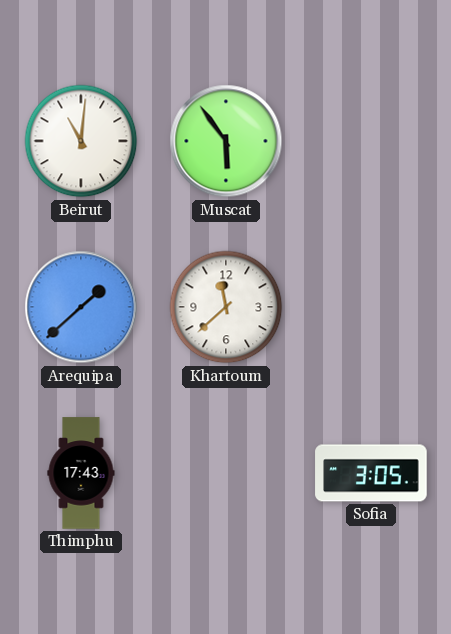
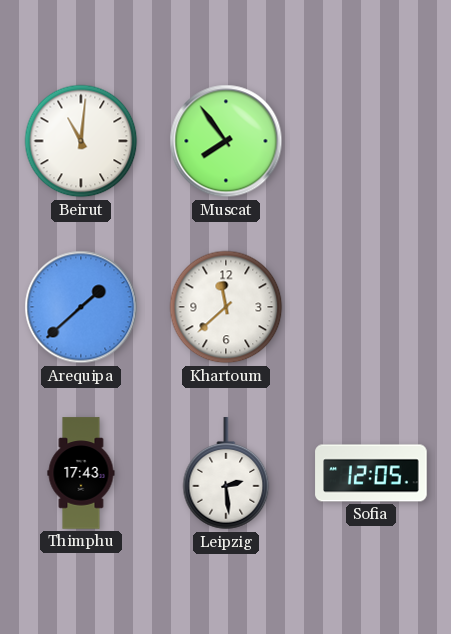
Muscat: 5:54 -> 7:54
Leipzig: none -> 2:29
Sofia: 3:05 -> 12:05
